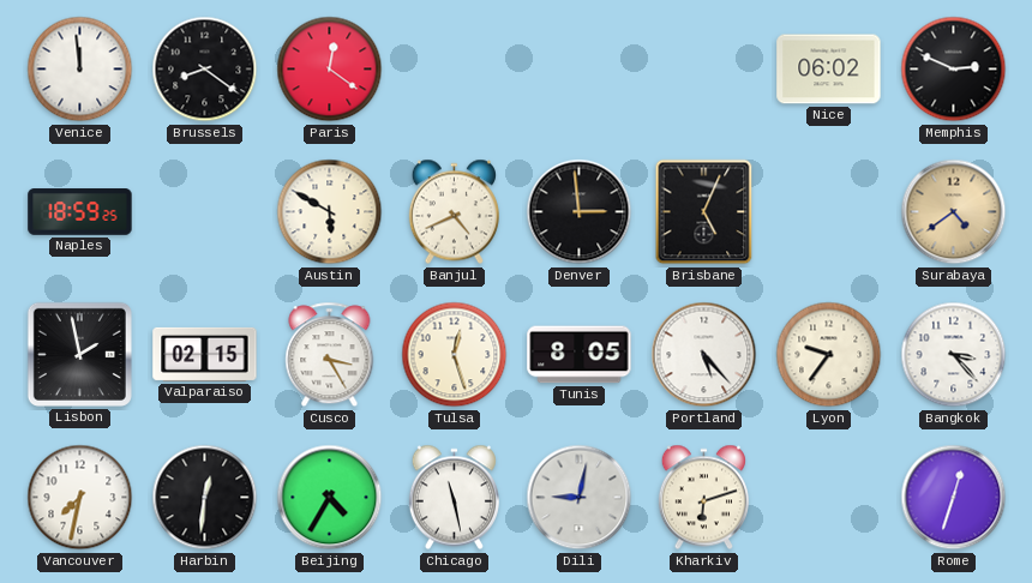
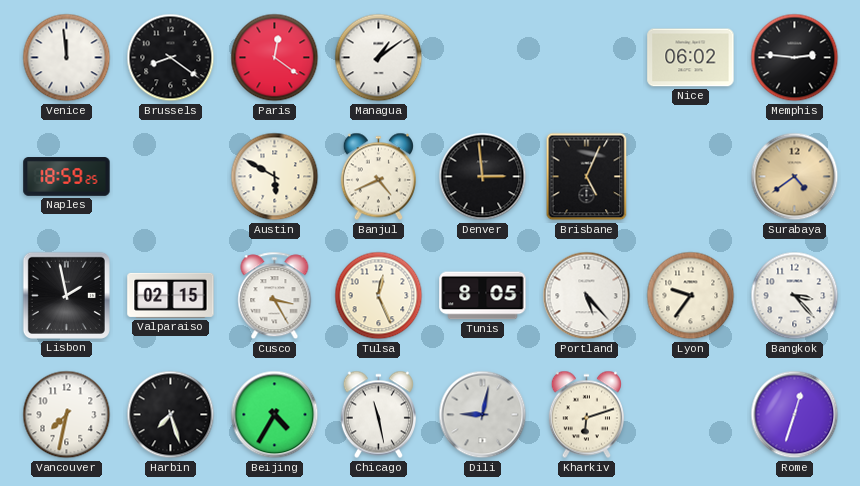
Managua: none -> 1:09
Memphis: 2:49 -> 2:46
Tulsa: 12:27 -> 12:26
Harbin: 12:31 -> 7:27
